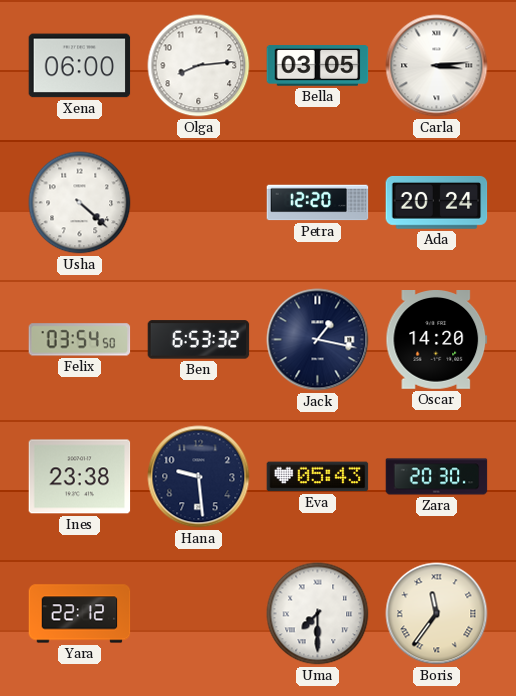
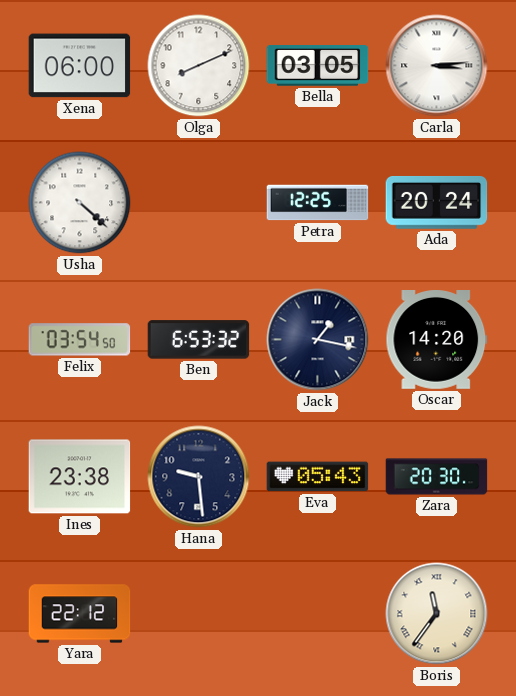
Olga: 8:14 -> 8:11
Petra: 12:20 -> 12:25
Uma: 7:30 -> none
